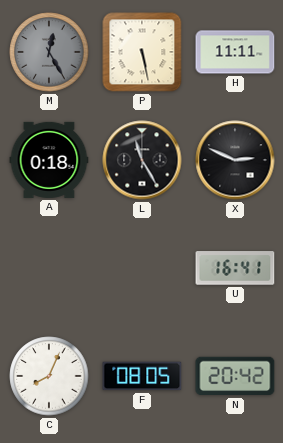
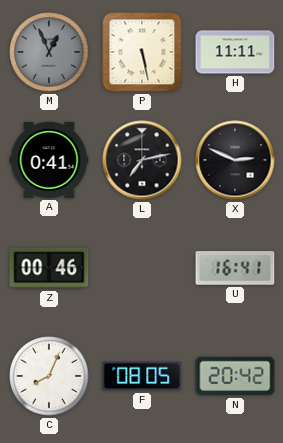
M: 12:25 -> 12:56
A: 0:18 -> 0:41
L: 11:25 -> 7:13
Z: none -> 00:46
